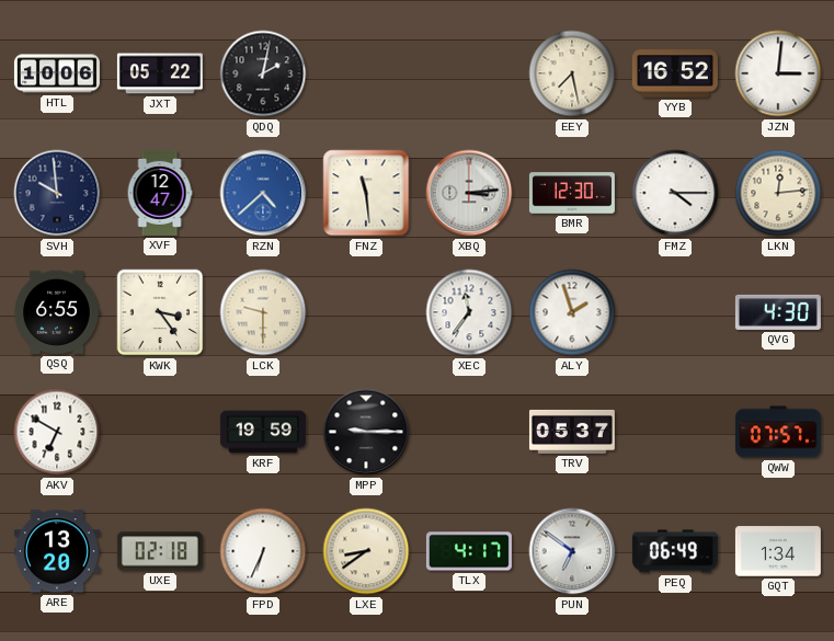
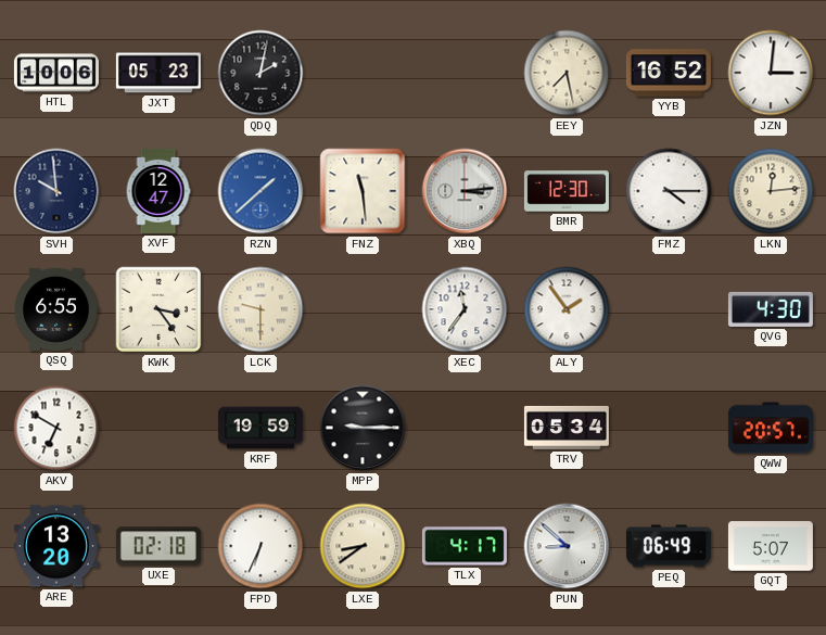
JXT: 05:22 -> 05:23
RZN: 4:38 -> 1:38
ALY: 1:57 -> 1:54
TRV: 05:37 -> 05:34
QWW: 07:57 -> 20:57
PUN: 6:51 -> 8:52
GQT: 1:34 -> 5:07
